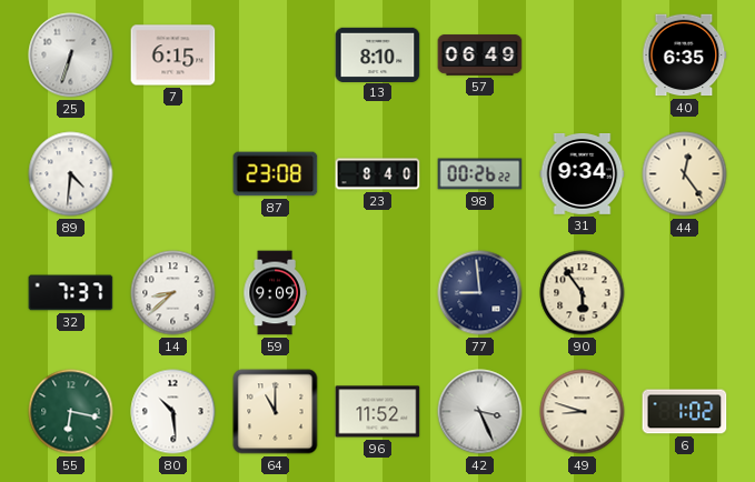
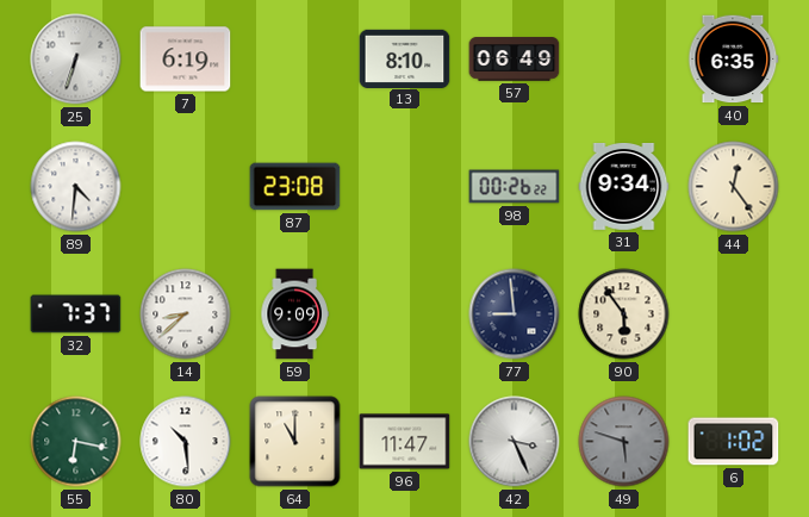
7: 6:15 -> 6:19
23: 8:40 -> none
96: 11:52 -> 11:47
49: 8:48 -> 5:48
49 dial: cream -> grey
